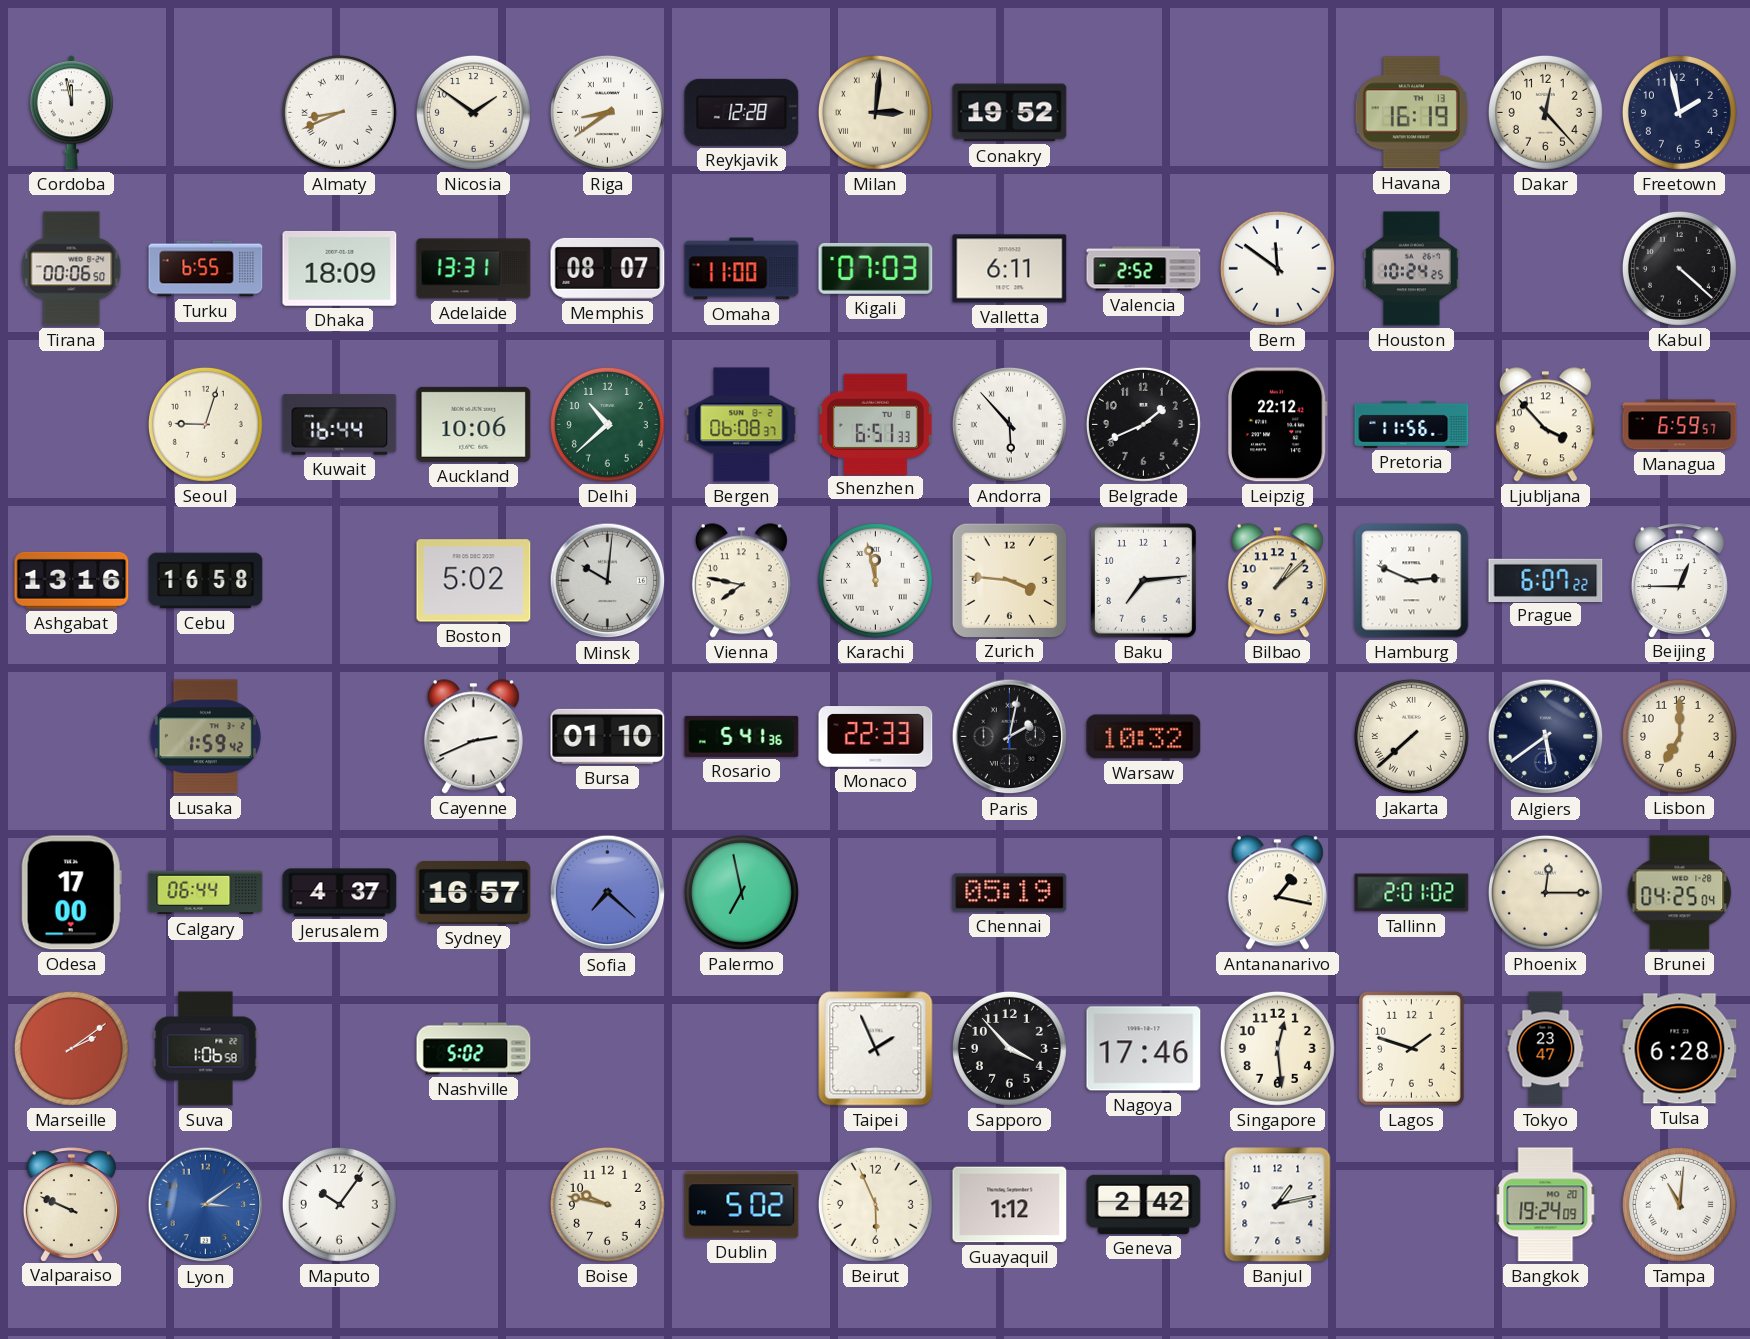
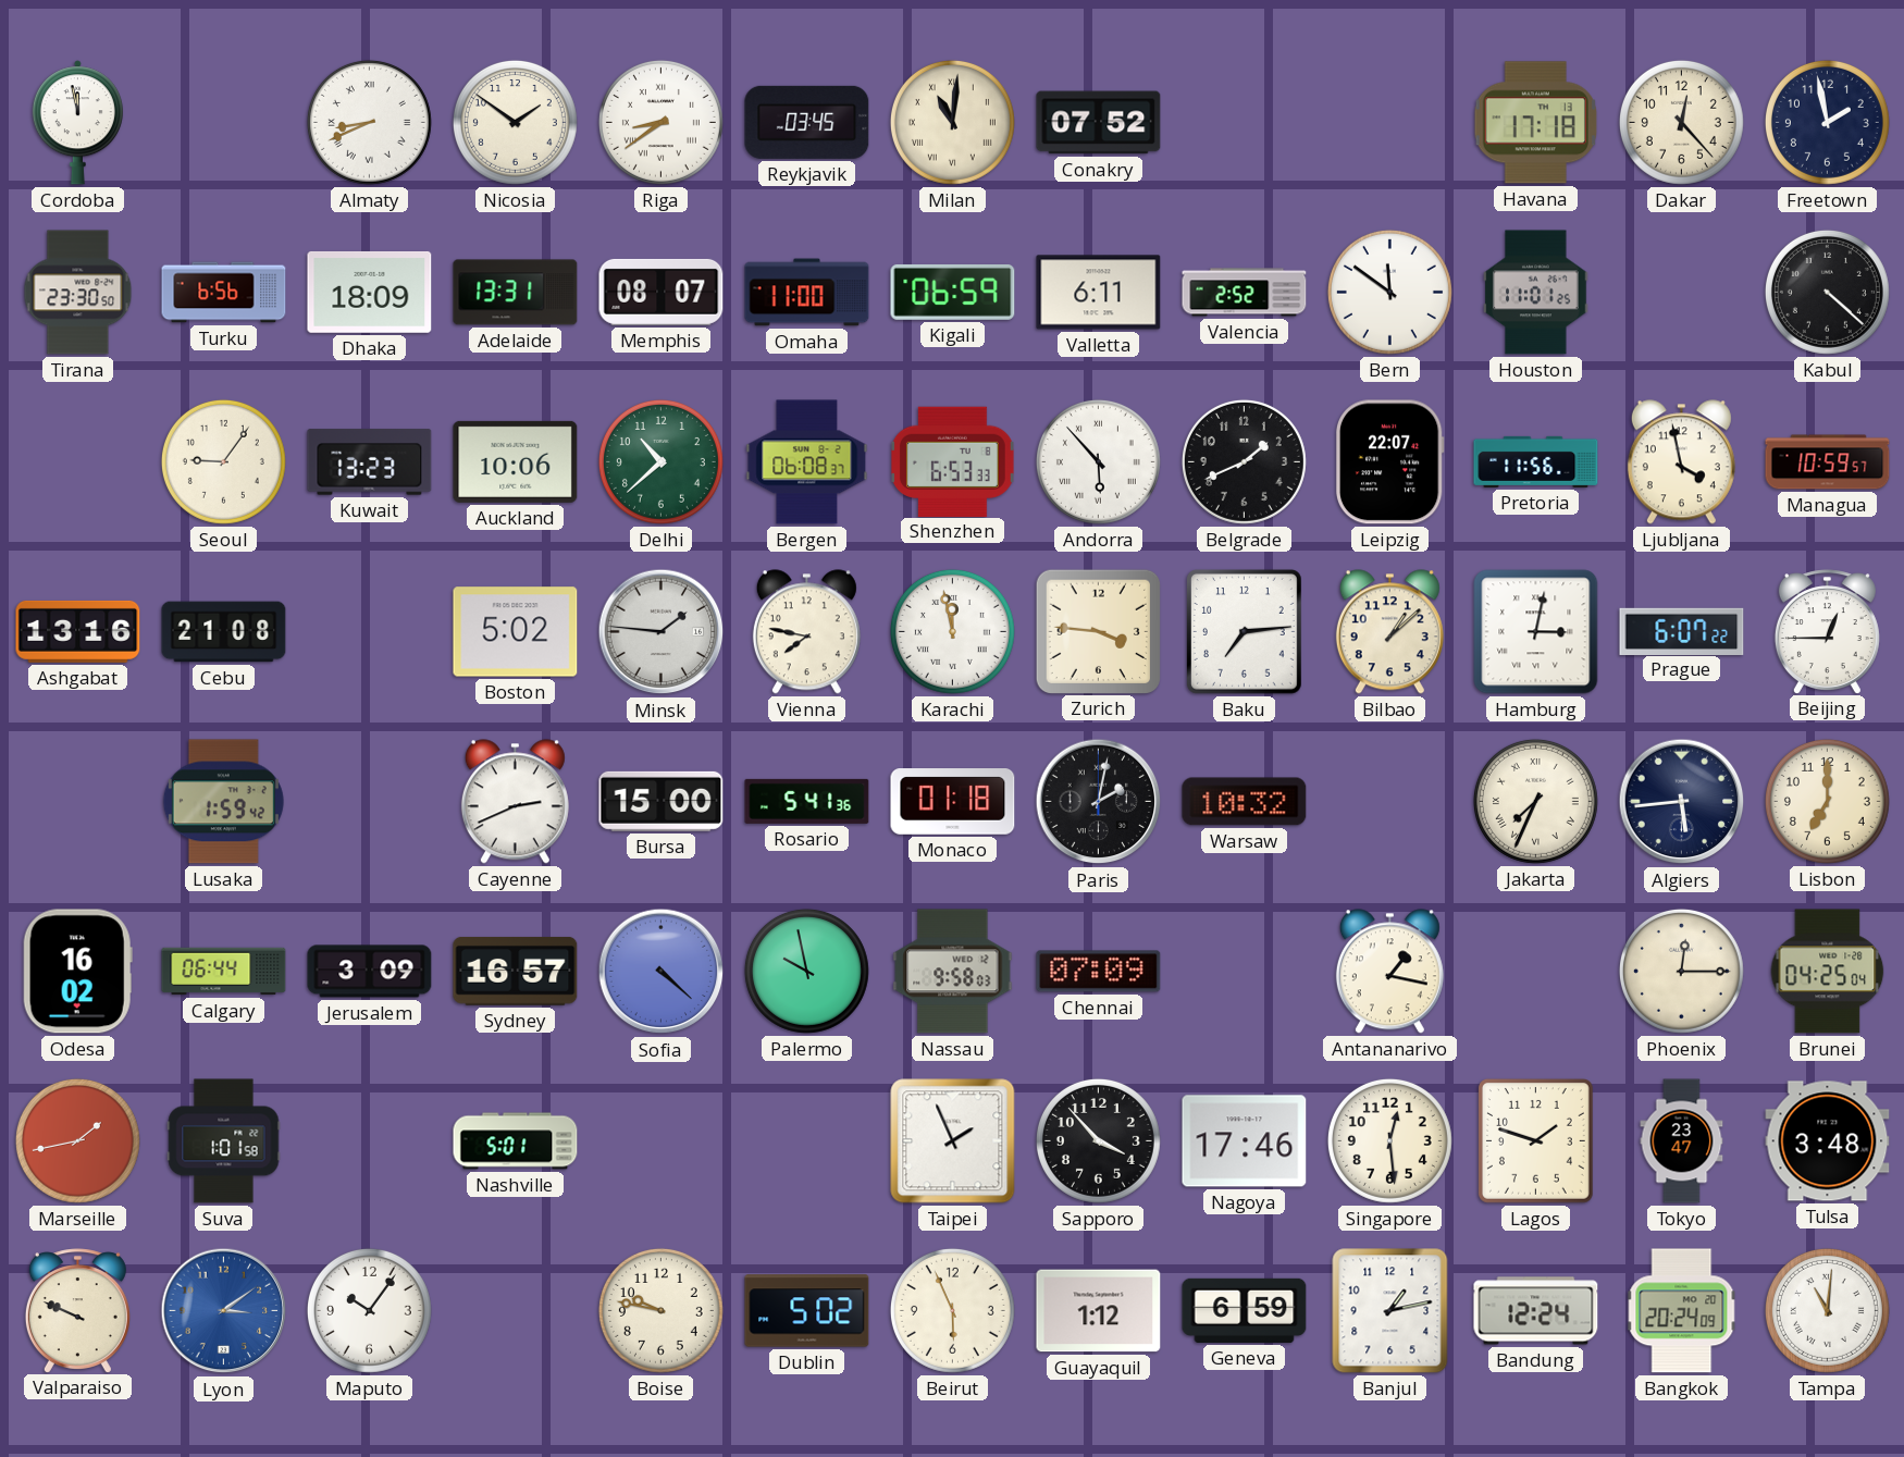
Reykjavik: 12:28 -> 03:45
Milan: 3:01 -> 11:01
Conakry: 19:52 -> 07:52
Havana: 16:19 -> 17:18
Tirana: 00:06 -> 23:30
Turku: 6:55 -> 6:56
Kigali: 07:03 -> 06:59
Houston: 10:24 -> 11:01
Seoul: 9:03 -> 9:06
Kuwait: 16:44 -> 13:23
Shenzhen: 6:51 -> 6:53
Leipzig: 22:12 -> 22:07
Ljubljana: 3:53 -> 3:58
Managua: 6:59 -> 10:59
Cebu: 16:58 -> 21:08
Minsk: 10:01 -> 1:46
Hamburg: 2:49 -> 3:02
Bursa: 01:10 -> 15:00
Monaco: 22:33 -> 01:18
Jakarta: 7:38 -> 7:34
Algiers: 5:39 -> 5:44
Odesa: 17:00 -> 16:02
Jerusalem: 4:37 -> 3:09
Sofia: 7:22 -> 4:22
Palermo: 6:58 -> 9:58
Nassau: none -> 9:58
Chennai: 05:19 -> 07:09
Tallinn: 2:01 -> none
Marseille: 2:09 -> 1:43
Suva: 1:06 -> 1:01
Nashville: 5:02 -> 5:01
Tulsa: 6:28 -> 3:48
Geneva: 2:42 -> 6:59
Bandung: none -> 12:24
Bangkok: 19:24 -> 20:24
